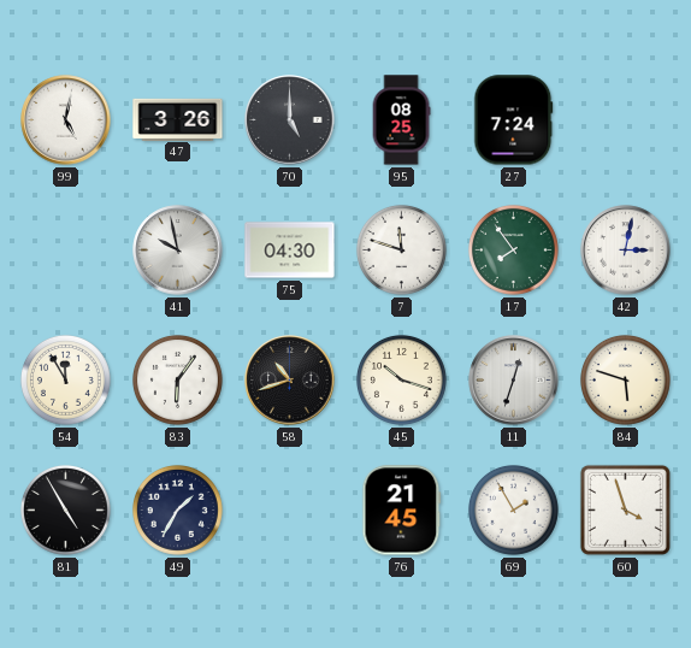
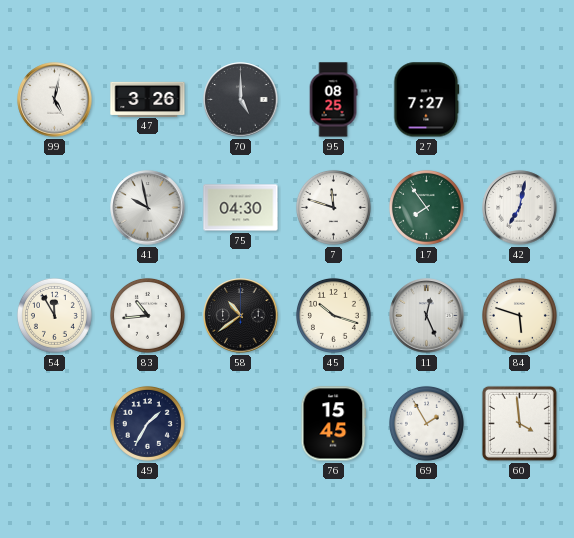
27: 7:24 -> 7:27
42: 3:02 -> 7:02
83: 6:06 -> 10:44
58: 10:42 -> 10:39
11: 12:33 -> 12:26
81: 4:55 -> none
76: 21:45 -> 15:45
60: 3:57 -> 3:59
